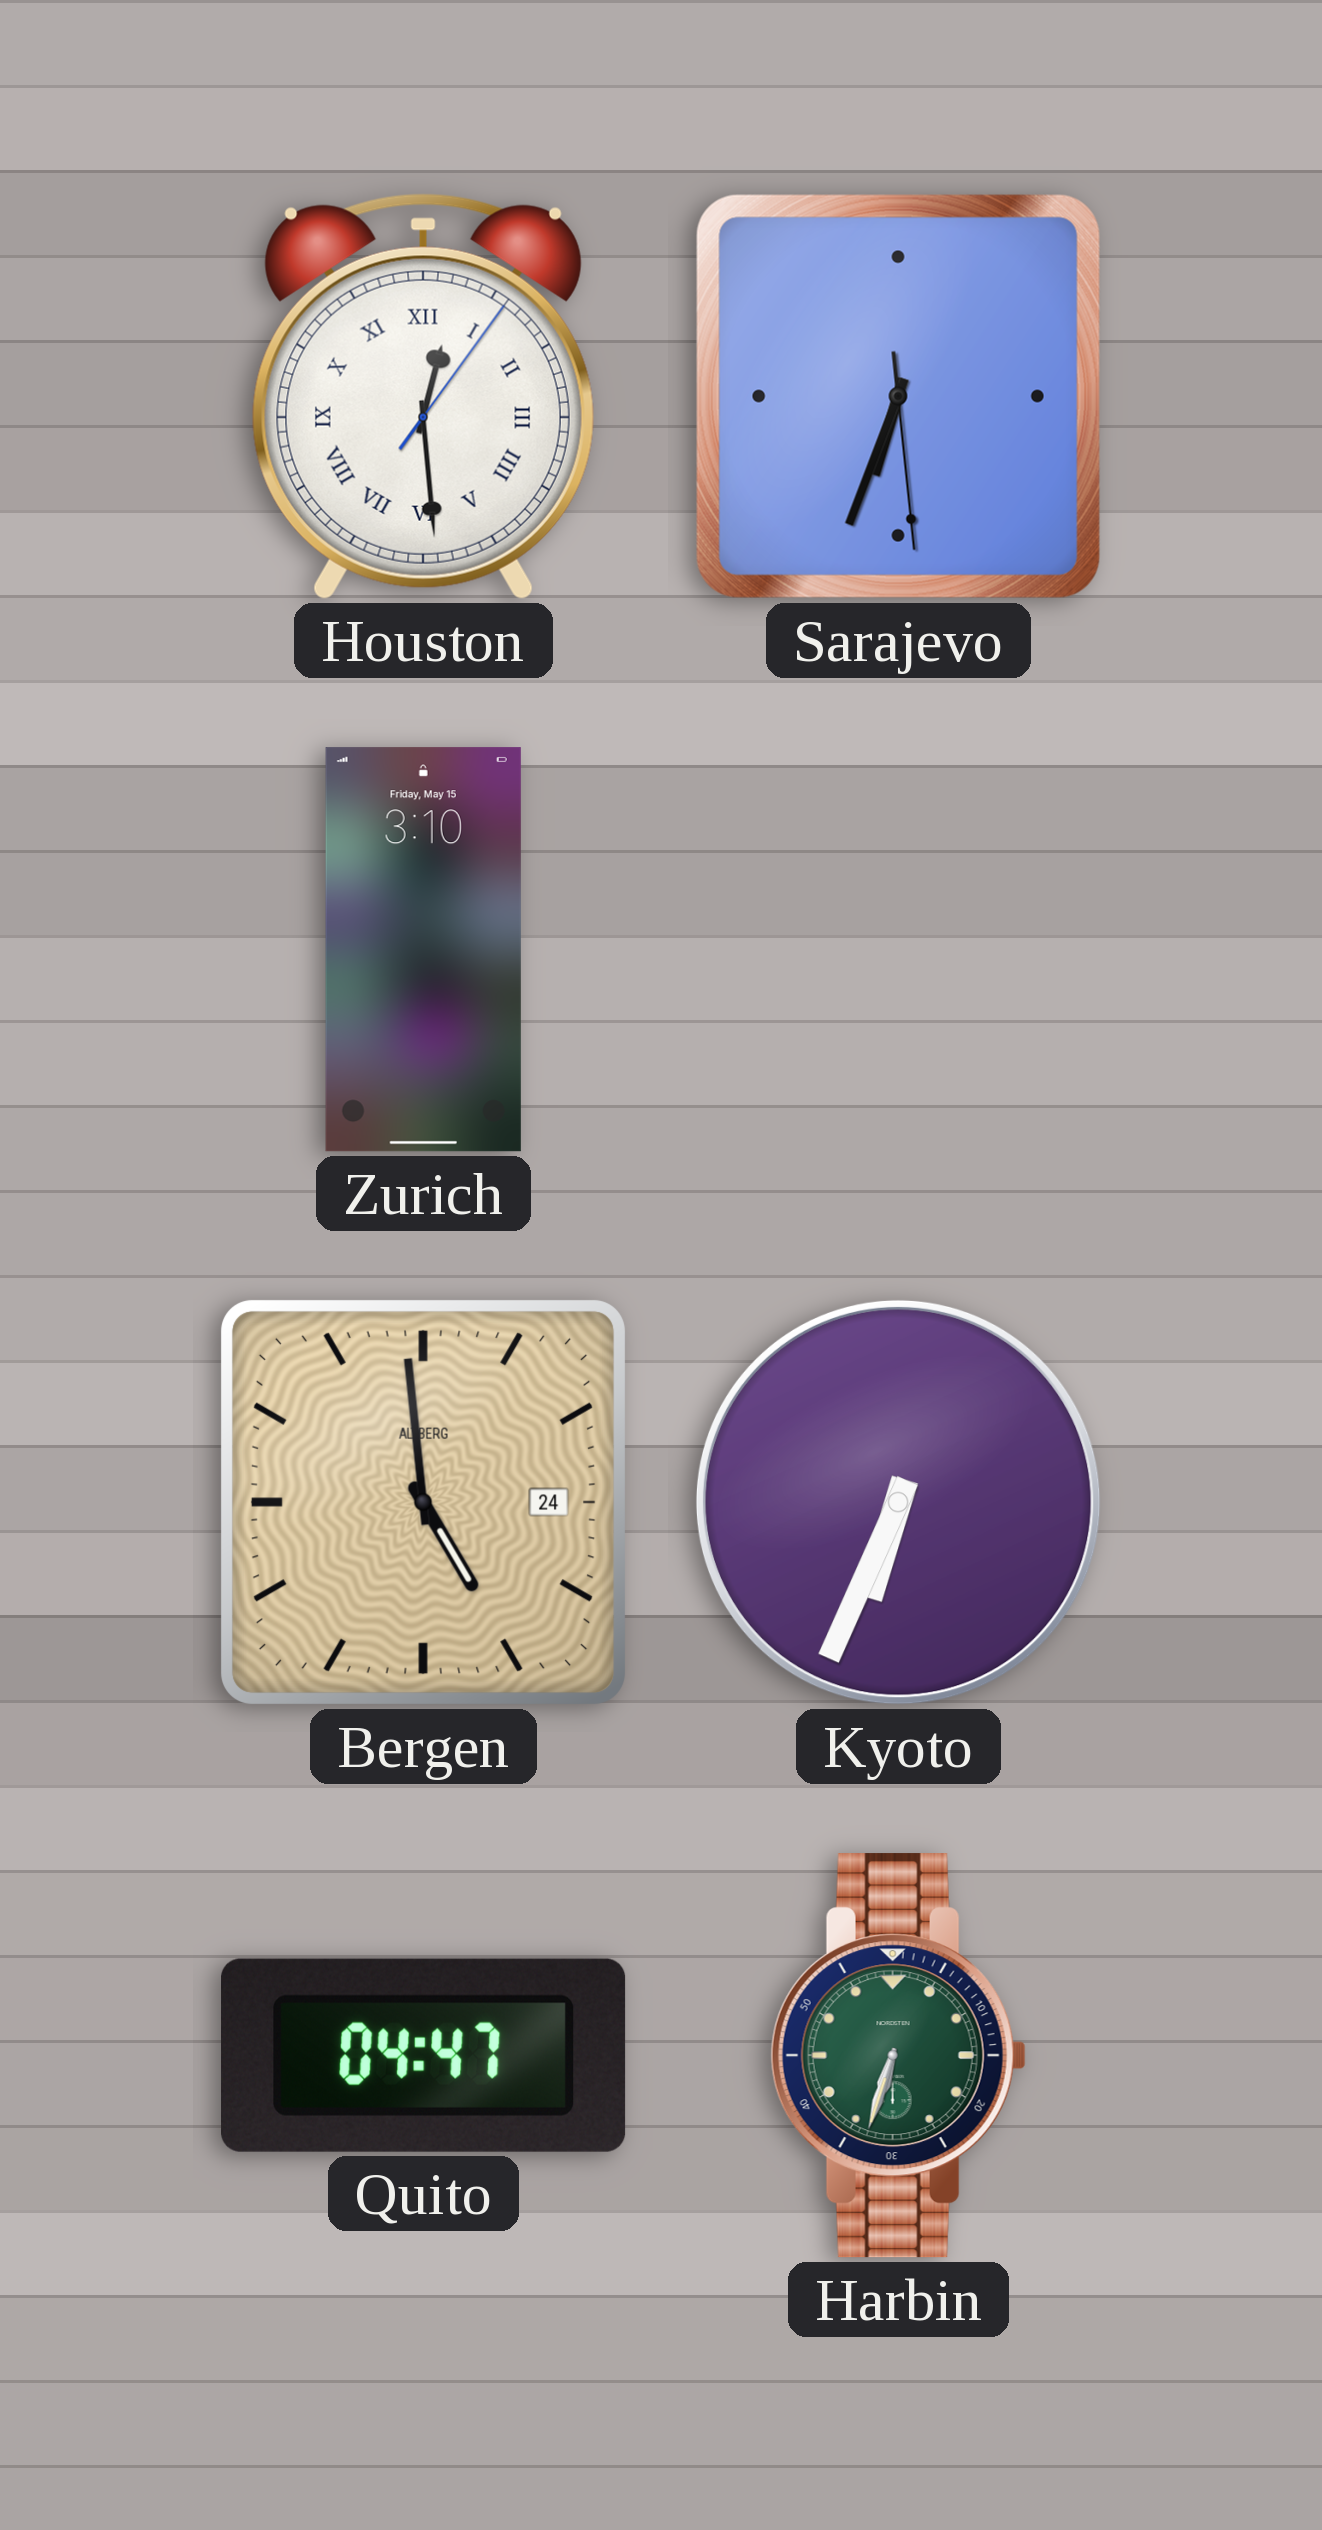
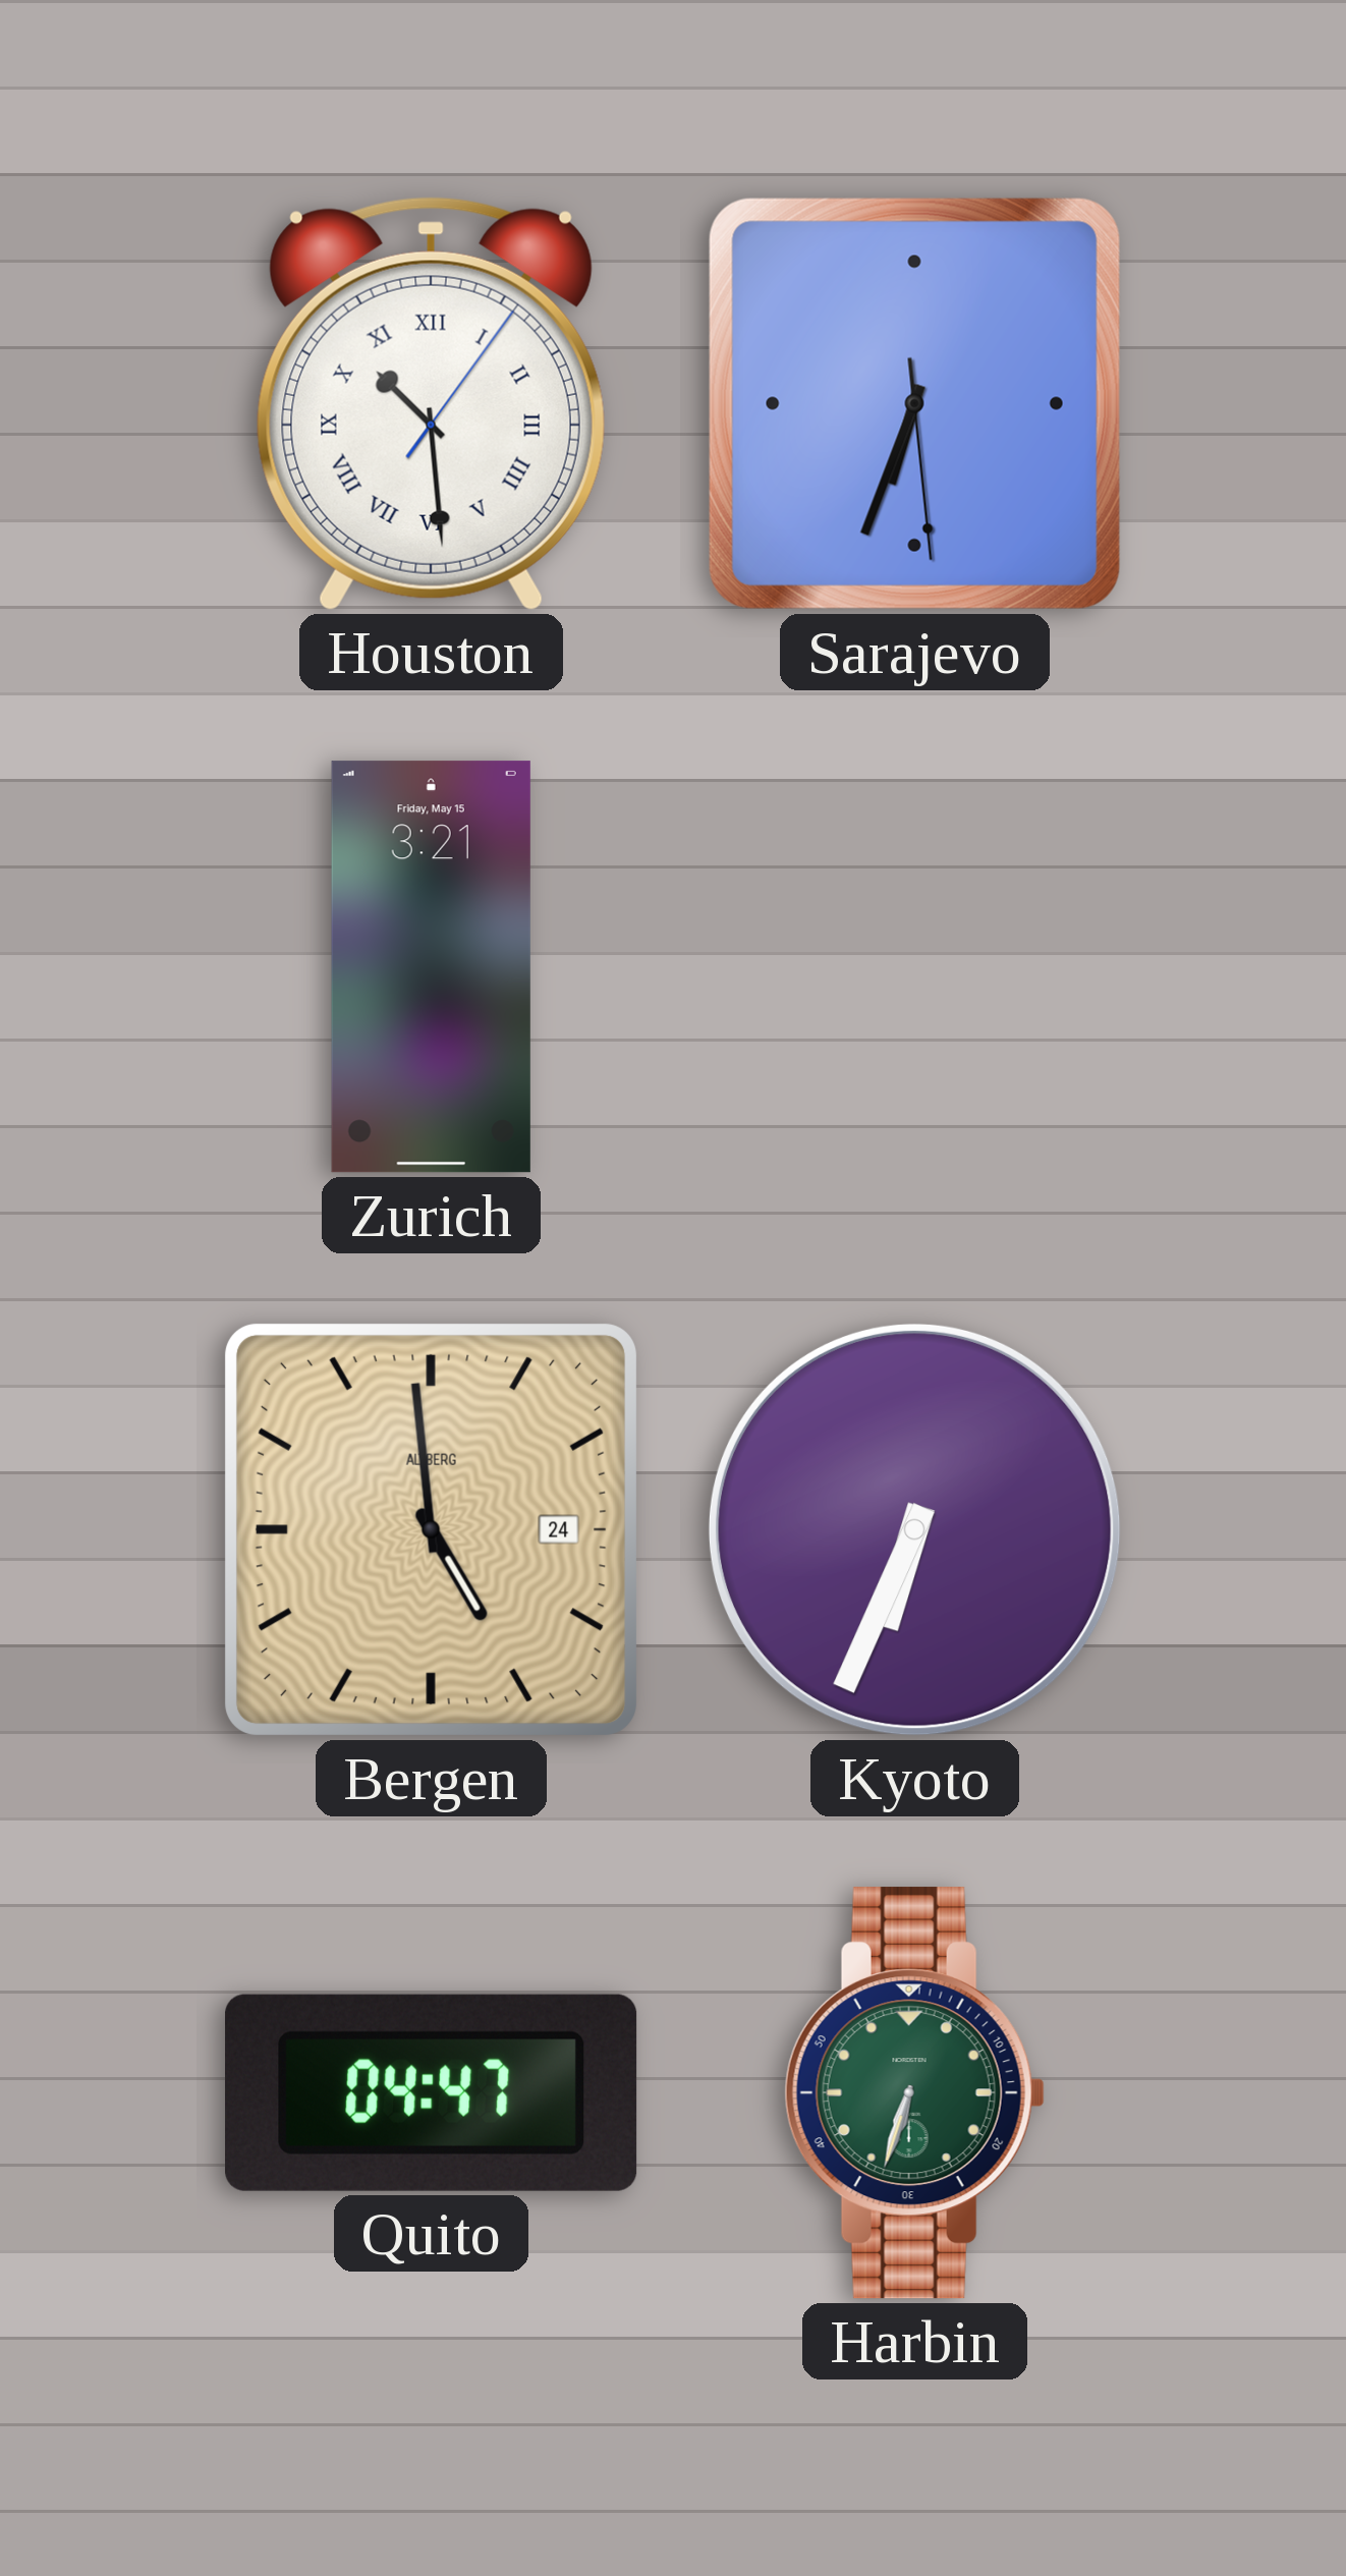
Houston: 12:29 -> 10:29
Zurich: 3:10 -> 3:21
